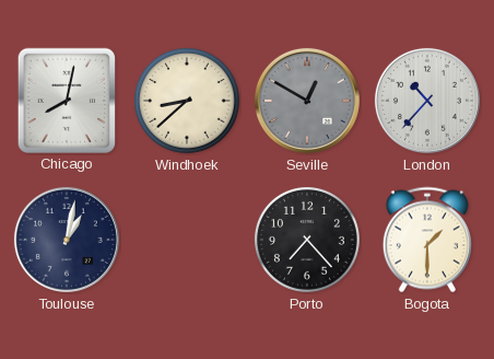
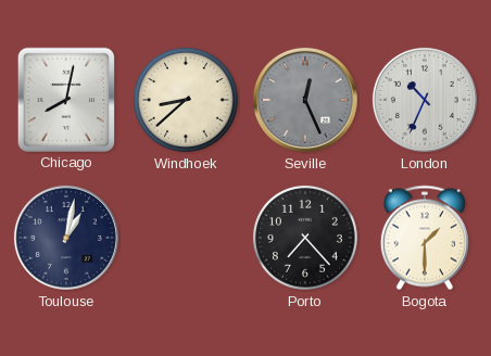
Seville: 12:50 -> 12:26
London: 10:37 -> 10:34
